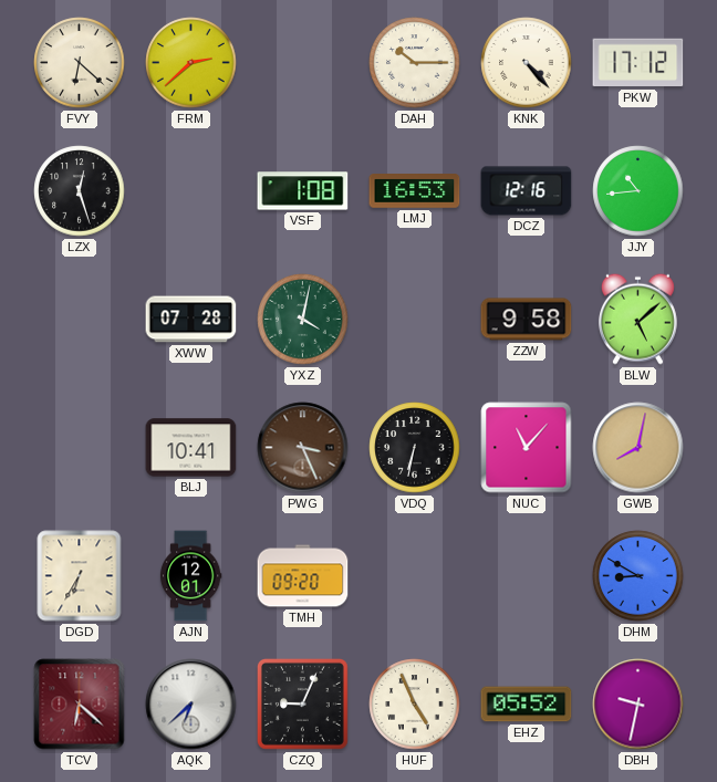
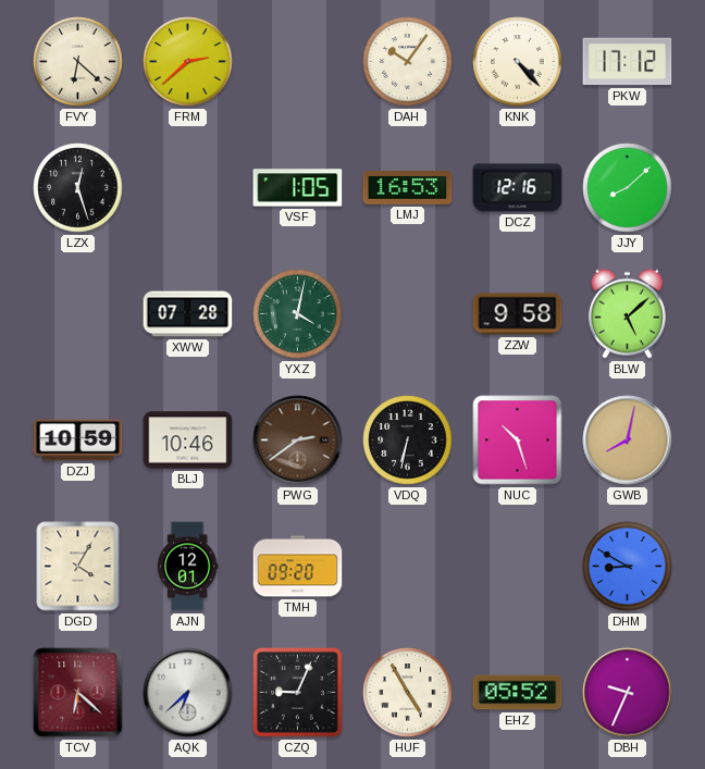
DAH: 10:15 -> 10:06
VSF: 1:08 -> 1:05
JJY: 10:44 -> 8:08
DZJ: none -> 10:59
BLJ: 10:41 -> 10:46
PWG: 3:26 -> 2:39
NUC: 11:07 -> 10:27
DGD: 6:35 -> 4:05
HUF: 4:56 -> 4:55
DBH: 9:32 -> 9:34
